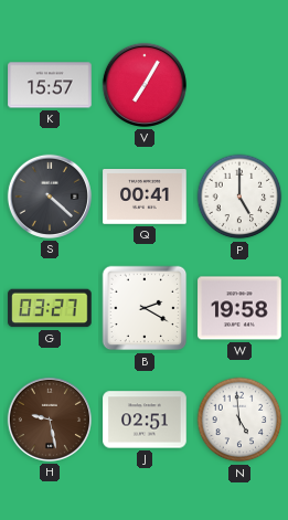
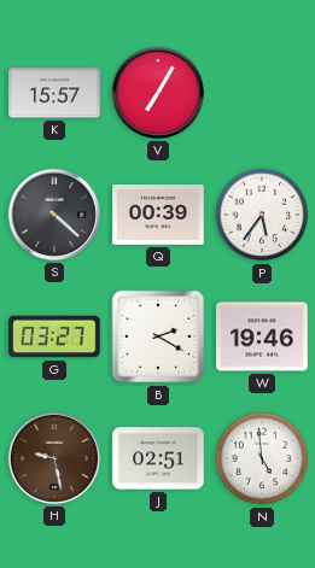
Q: 00:41 -> 00:39
P: 5:00 -> 5:36
W: 19:58 -> 19:46
